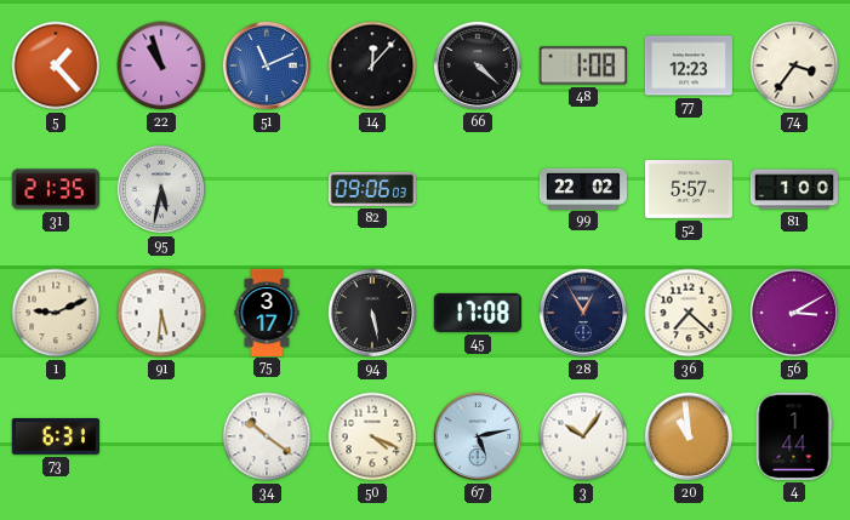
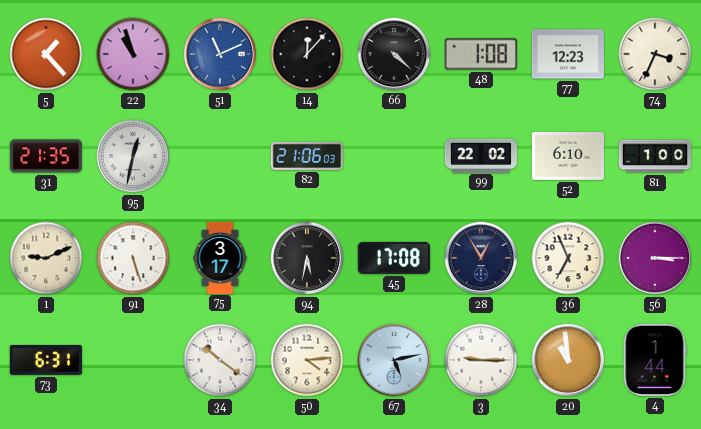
74: 3:36 -> 3:34
95: 5:32 -> 12:32
82: 09:06 -> 21:06
52: 5:57 -> 6:10
91: 5:31 -> 5:27
94: 5:28 -> 5:32
36: 7:22 -> 6:56
56: 3:10 -> 3:15
50: 4:19 -> 4:14
3: 10:06 -> 9:15
